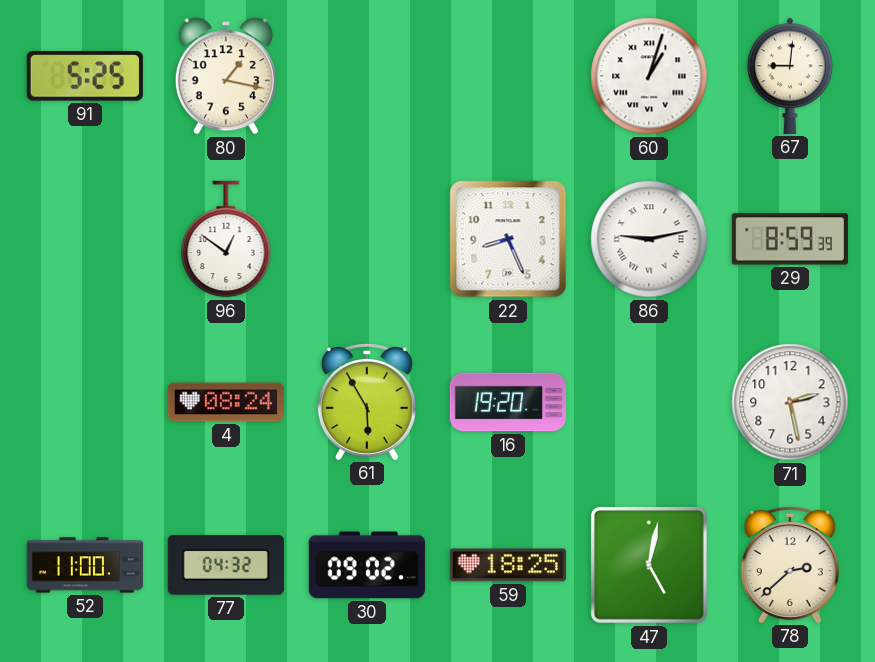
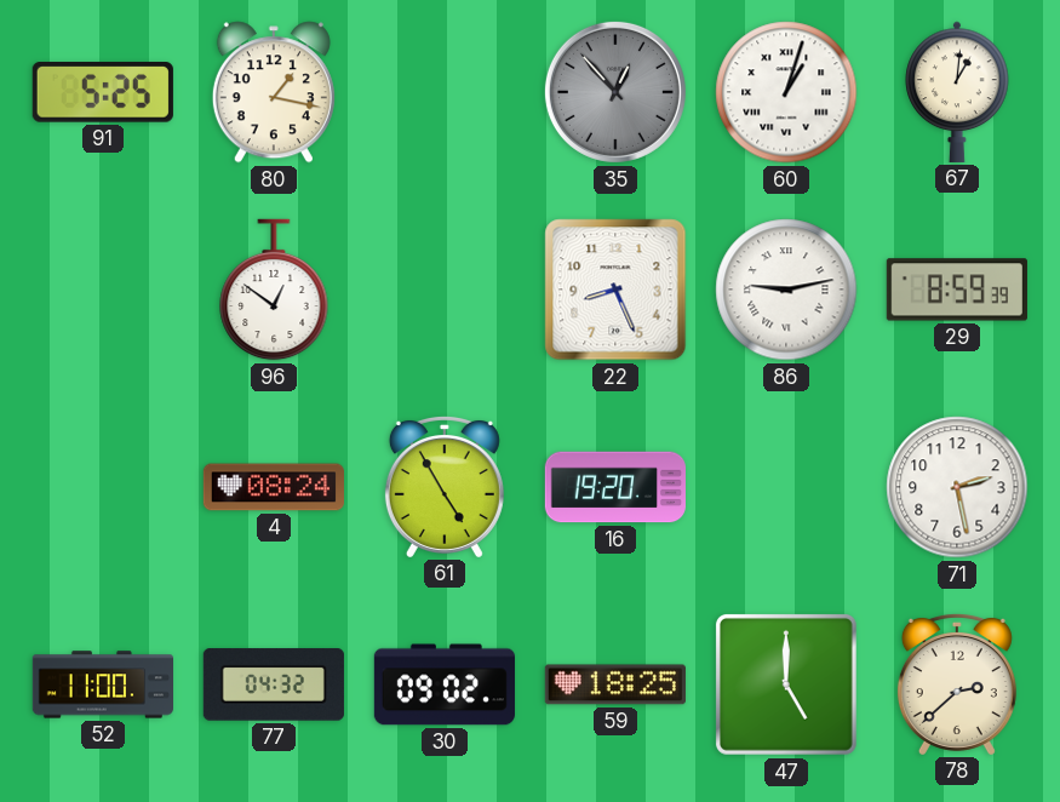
35: none -> 12:53
67: 9:01 -> 1:01
61: 5:55 -> 4:55
47: 5:02 -> 5:00
